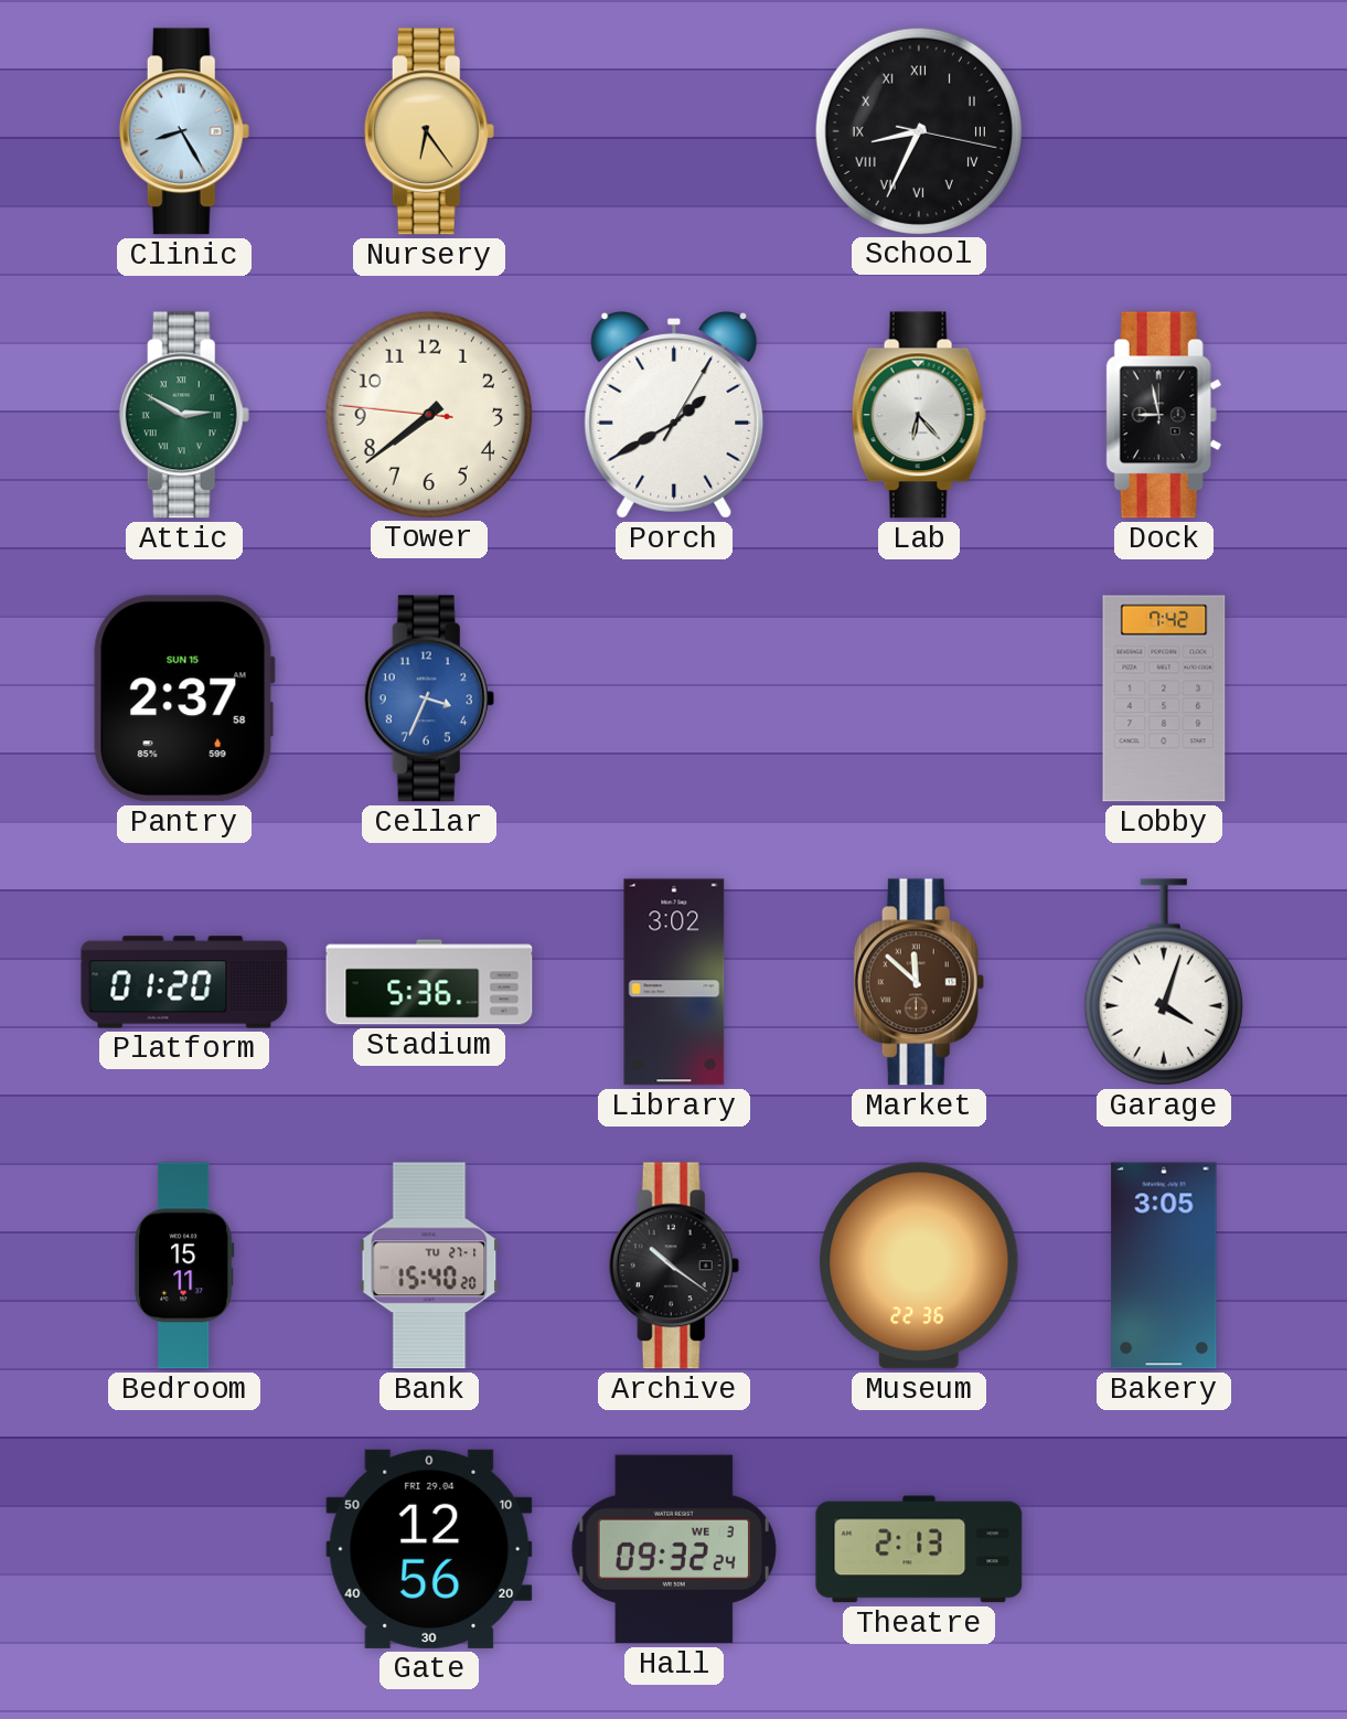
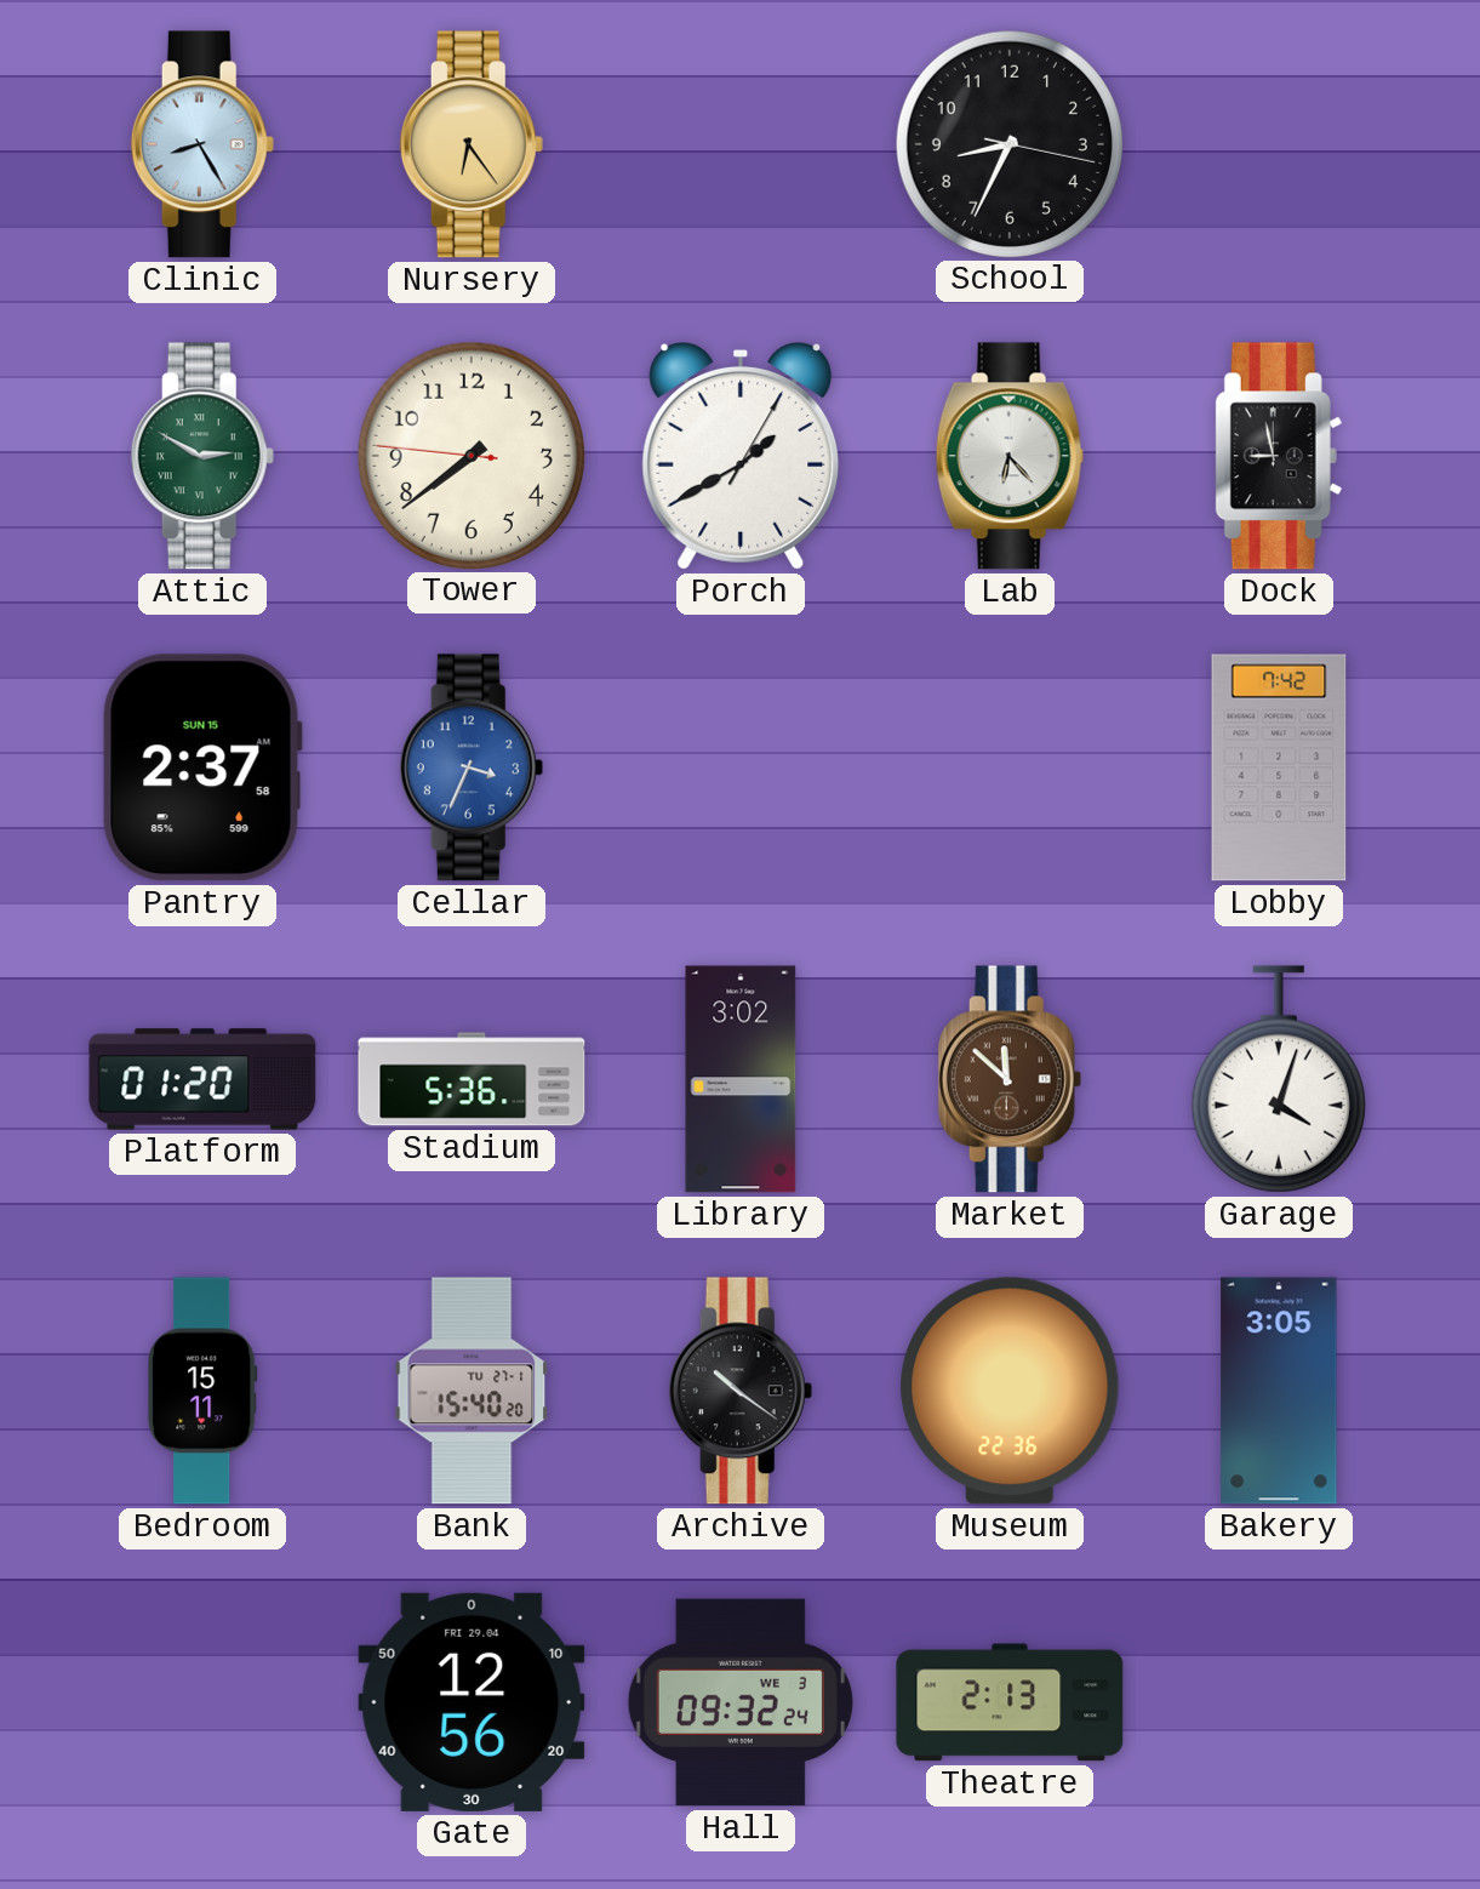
School numerals: Roman -> Arabic
